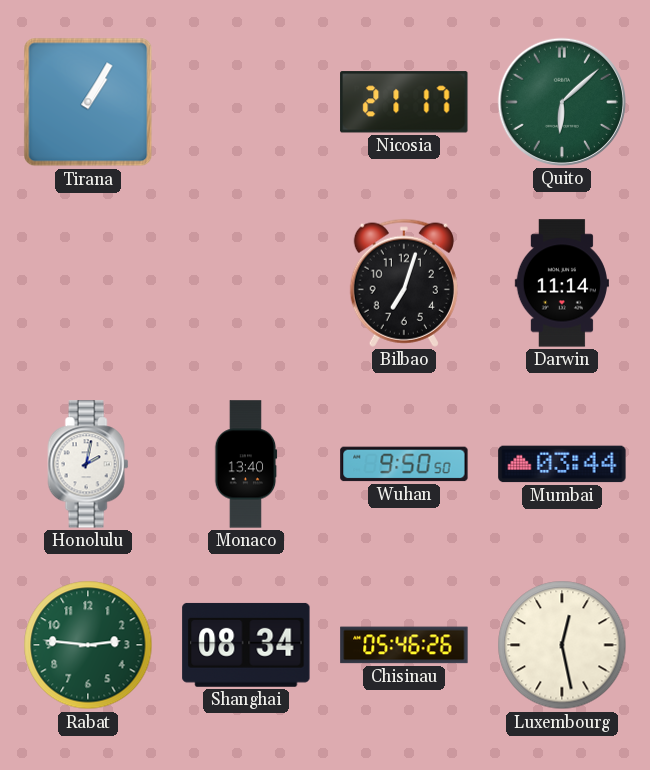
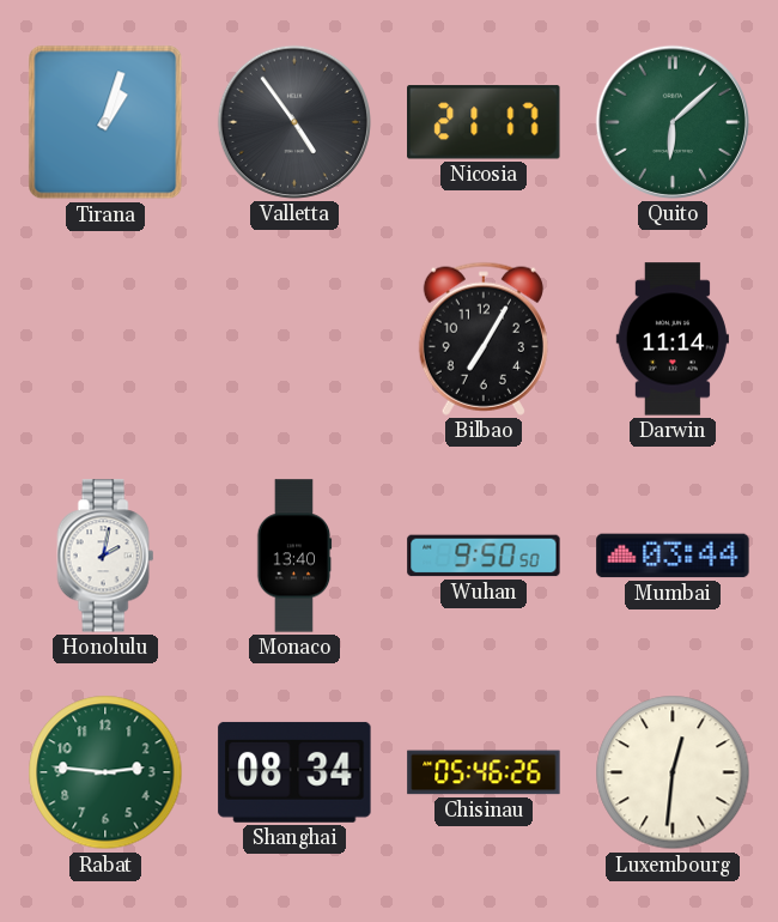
Tirana: 1:05 -> 1:03
Valletta: none -> 4:54
Bilbao: 7:03 -> 7:05
Luxembourg: 12:28 -> 12:31
